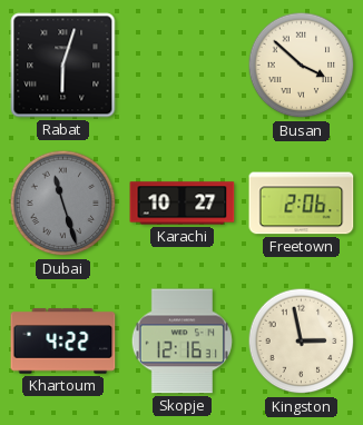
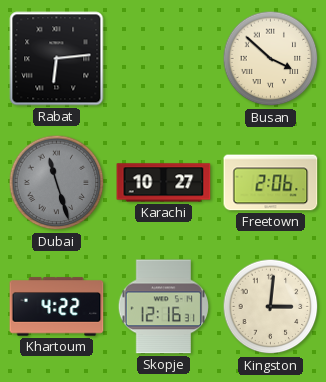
Rabat: 6:03 -> 6:14
Kingston: 2:58 -> 3:01
